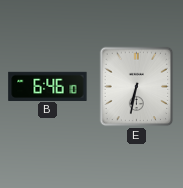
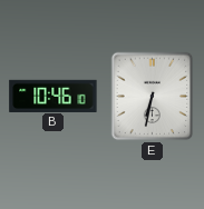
B: 6:46 -> 10:46
